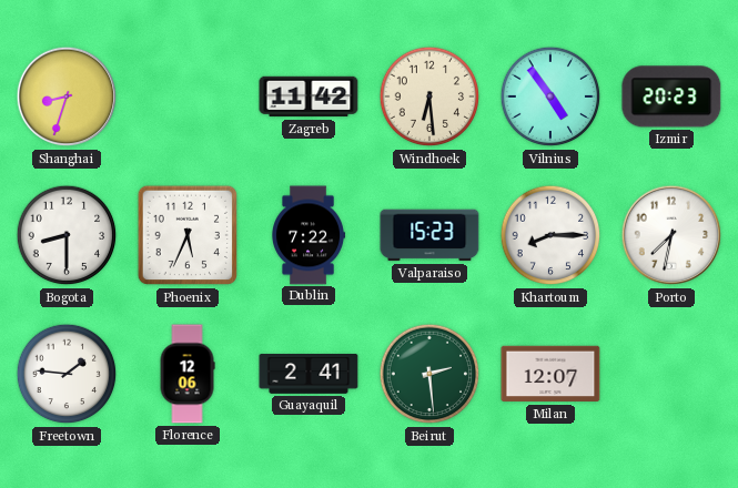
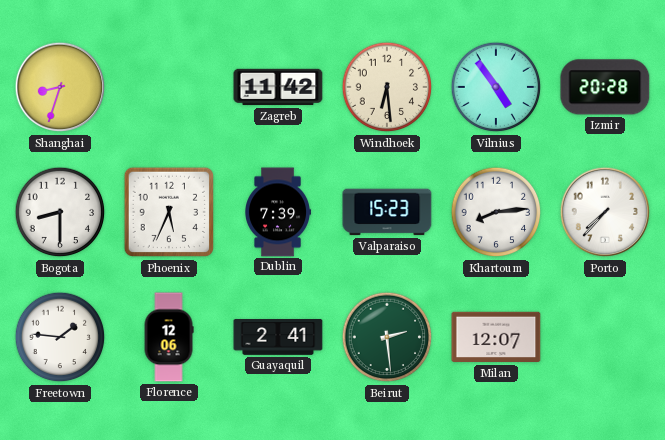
Izmir: 20:23 -> 20:28
Dublin: 7:22 -> 7:39
Khartoum: 8:15 -> 8:14
Porto: 7:32 -> 7:37
